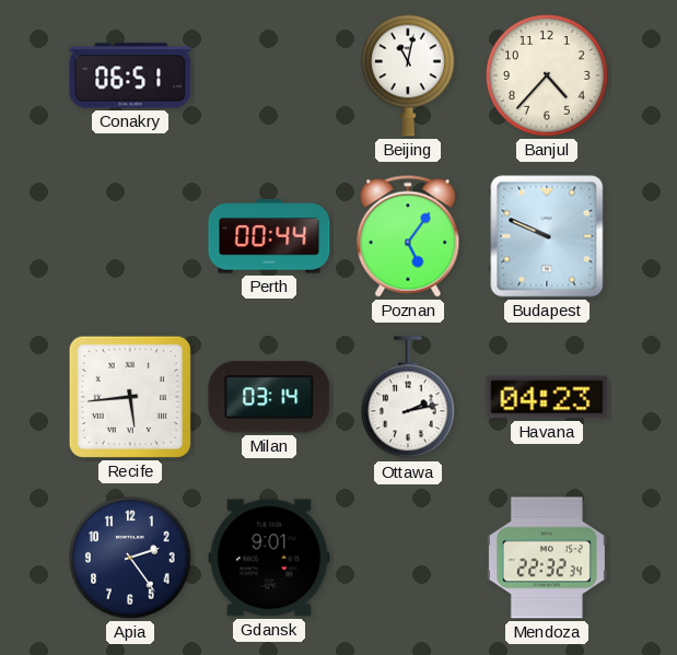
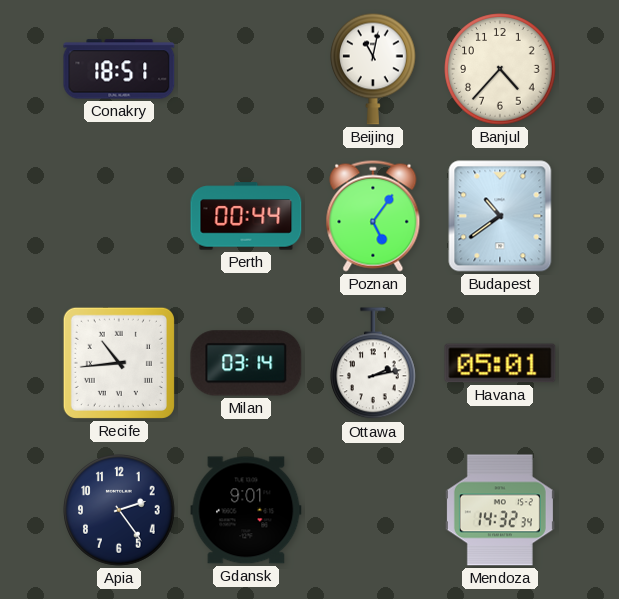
Conakry: 06:51 -> 18:51
Budapest: 9:49 -> 10:39
Recife: 5:44 -> 10:44
Havana: 04:23 -> 05:01
Mendoza: 22:32 -> 14:32
